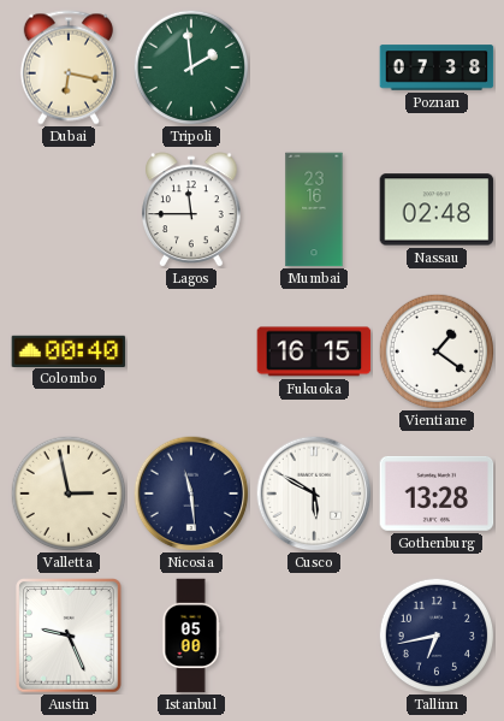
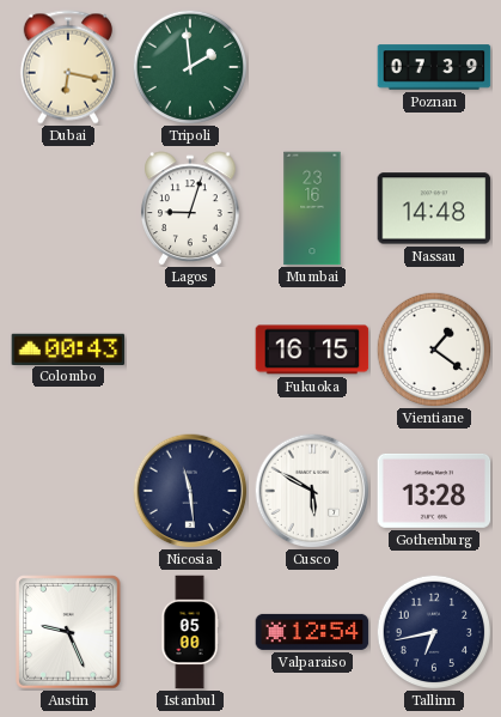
Poznan: 07:38 -> 07:39
Lagos: 11:45 -> 9:03
Nassau: 02:48 -> 14:48
Colombo: 00:40 -> 00:43
Valletta: 2:58 -> none
Valparaiso: none -> 12:54
